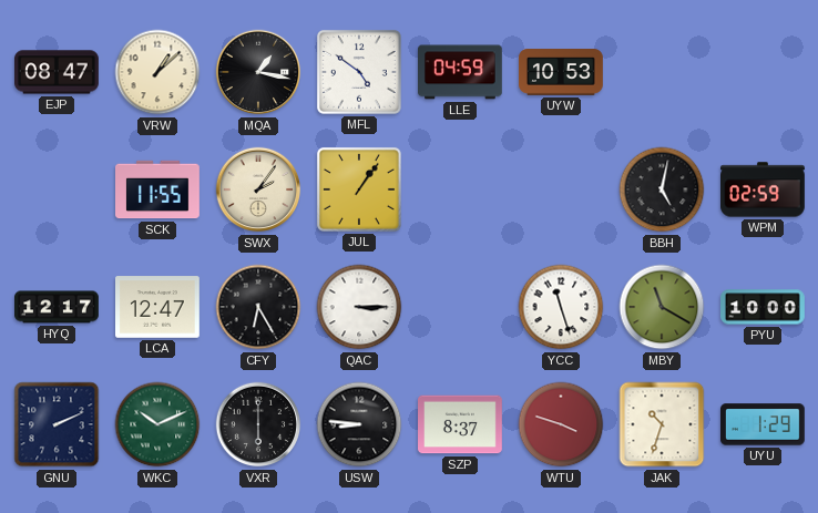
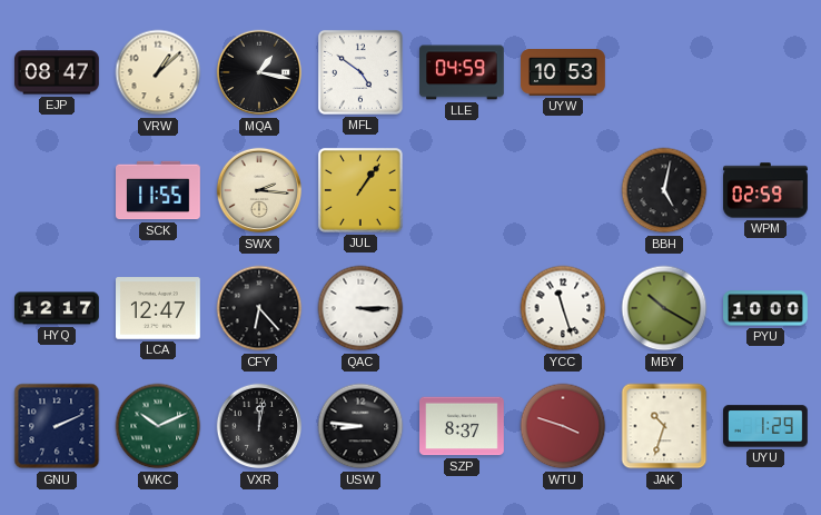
SWX: 2:06 -> 2:16
CFY: 6:25 -> 6:23
MBY: 11:20 -> 10:20
VXR: 6:00 -> 12:02
